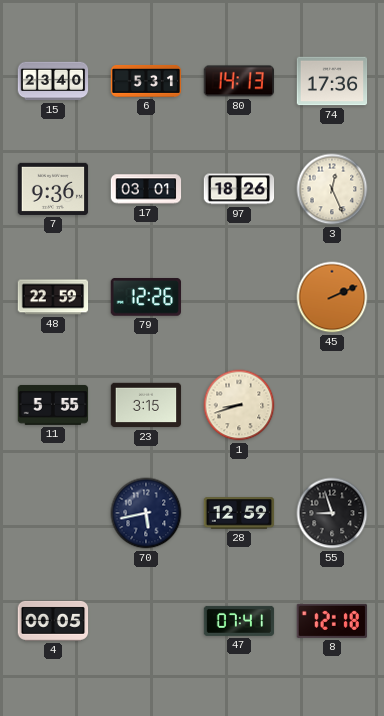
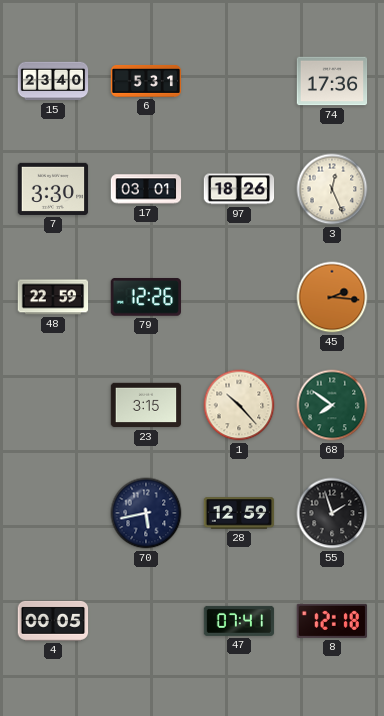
80: 14:13 -> none
7: 9:36 -> 3:30
45: 2:11 -> 2:16
11: 5:55 -> none
1: 8:42 -> 10:23
68: none -> 7:51
55: 8:57 -> 1:57
